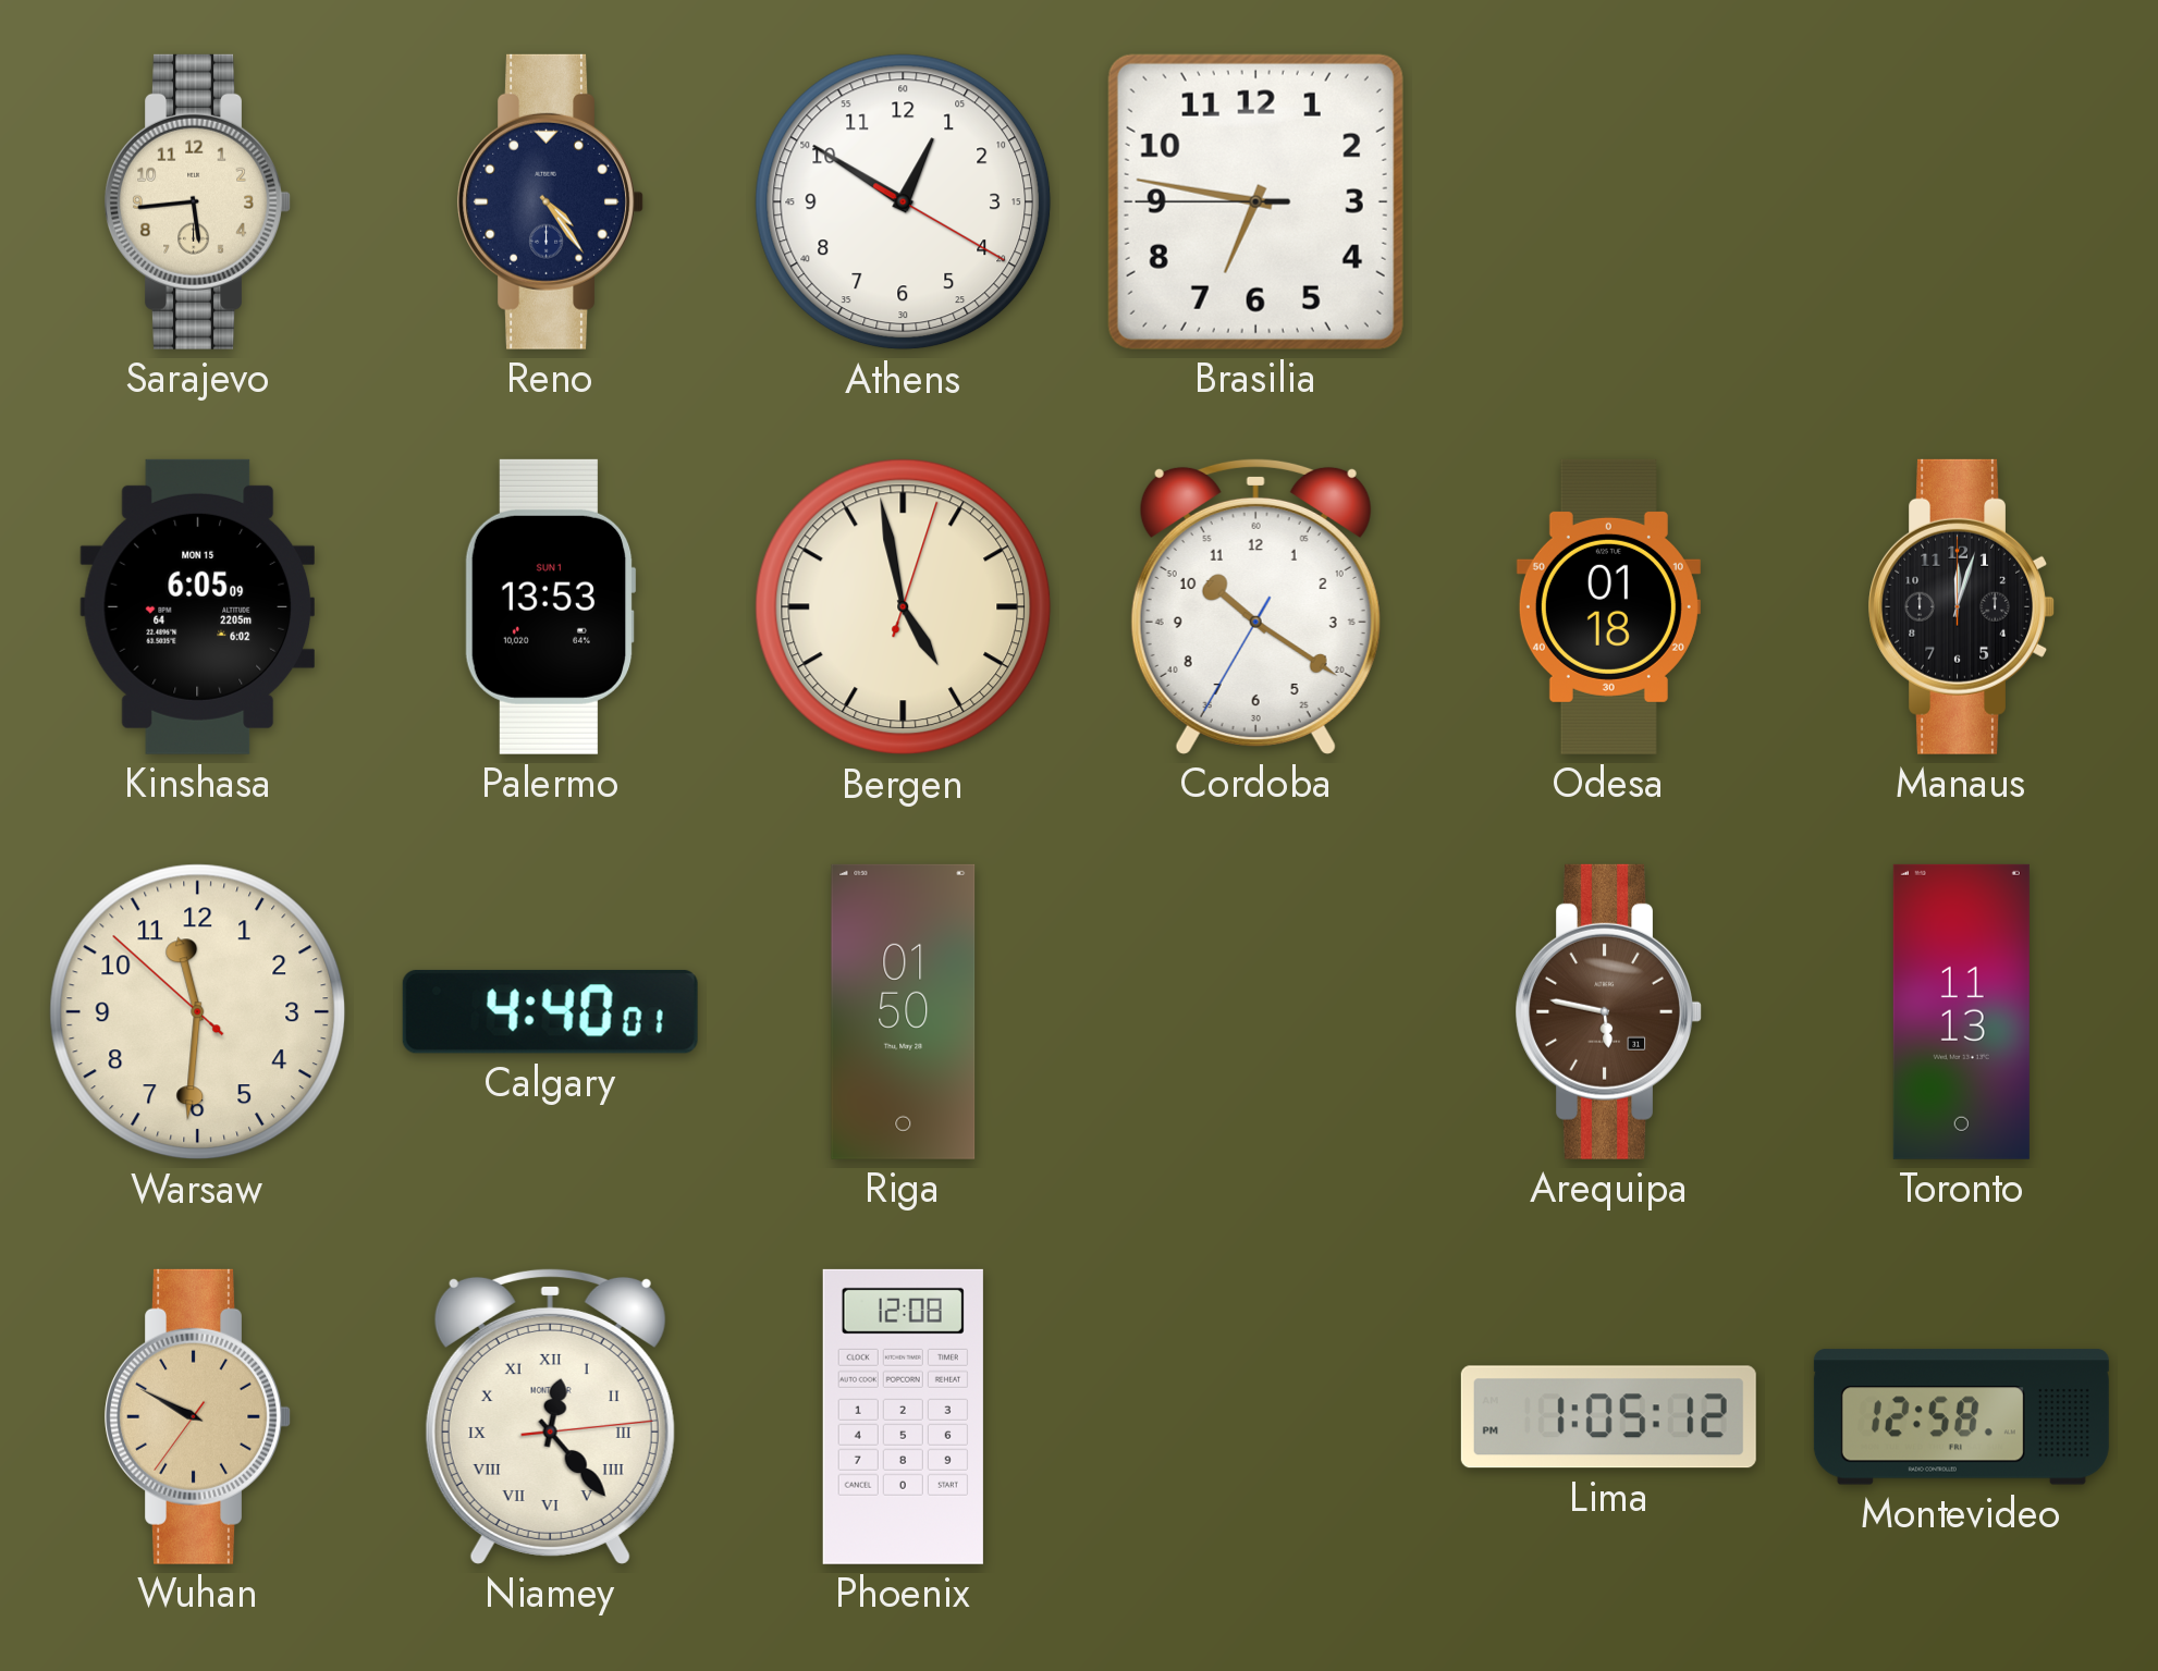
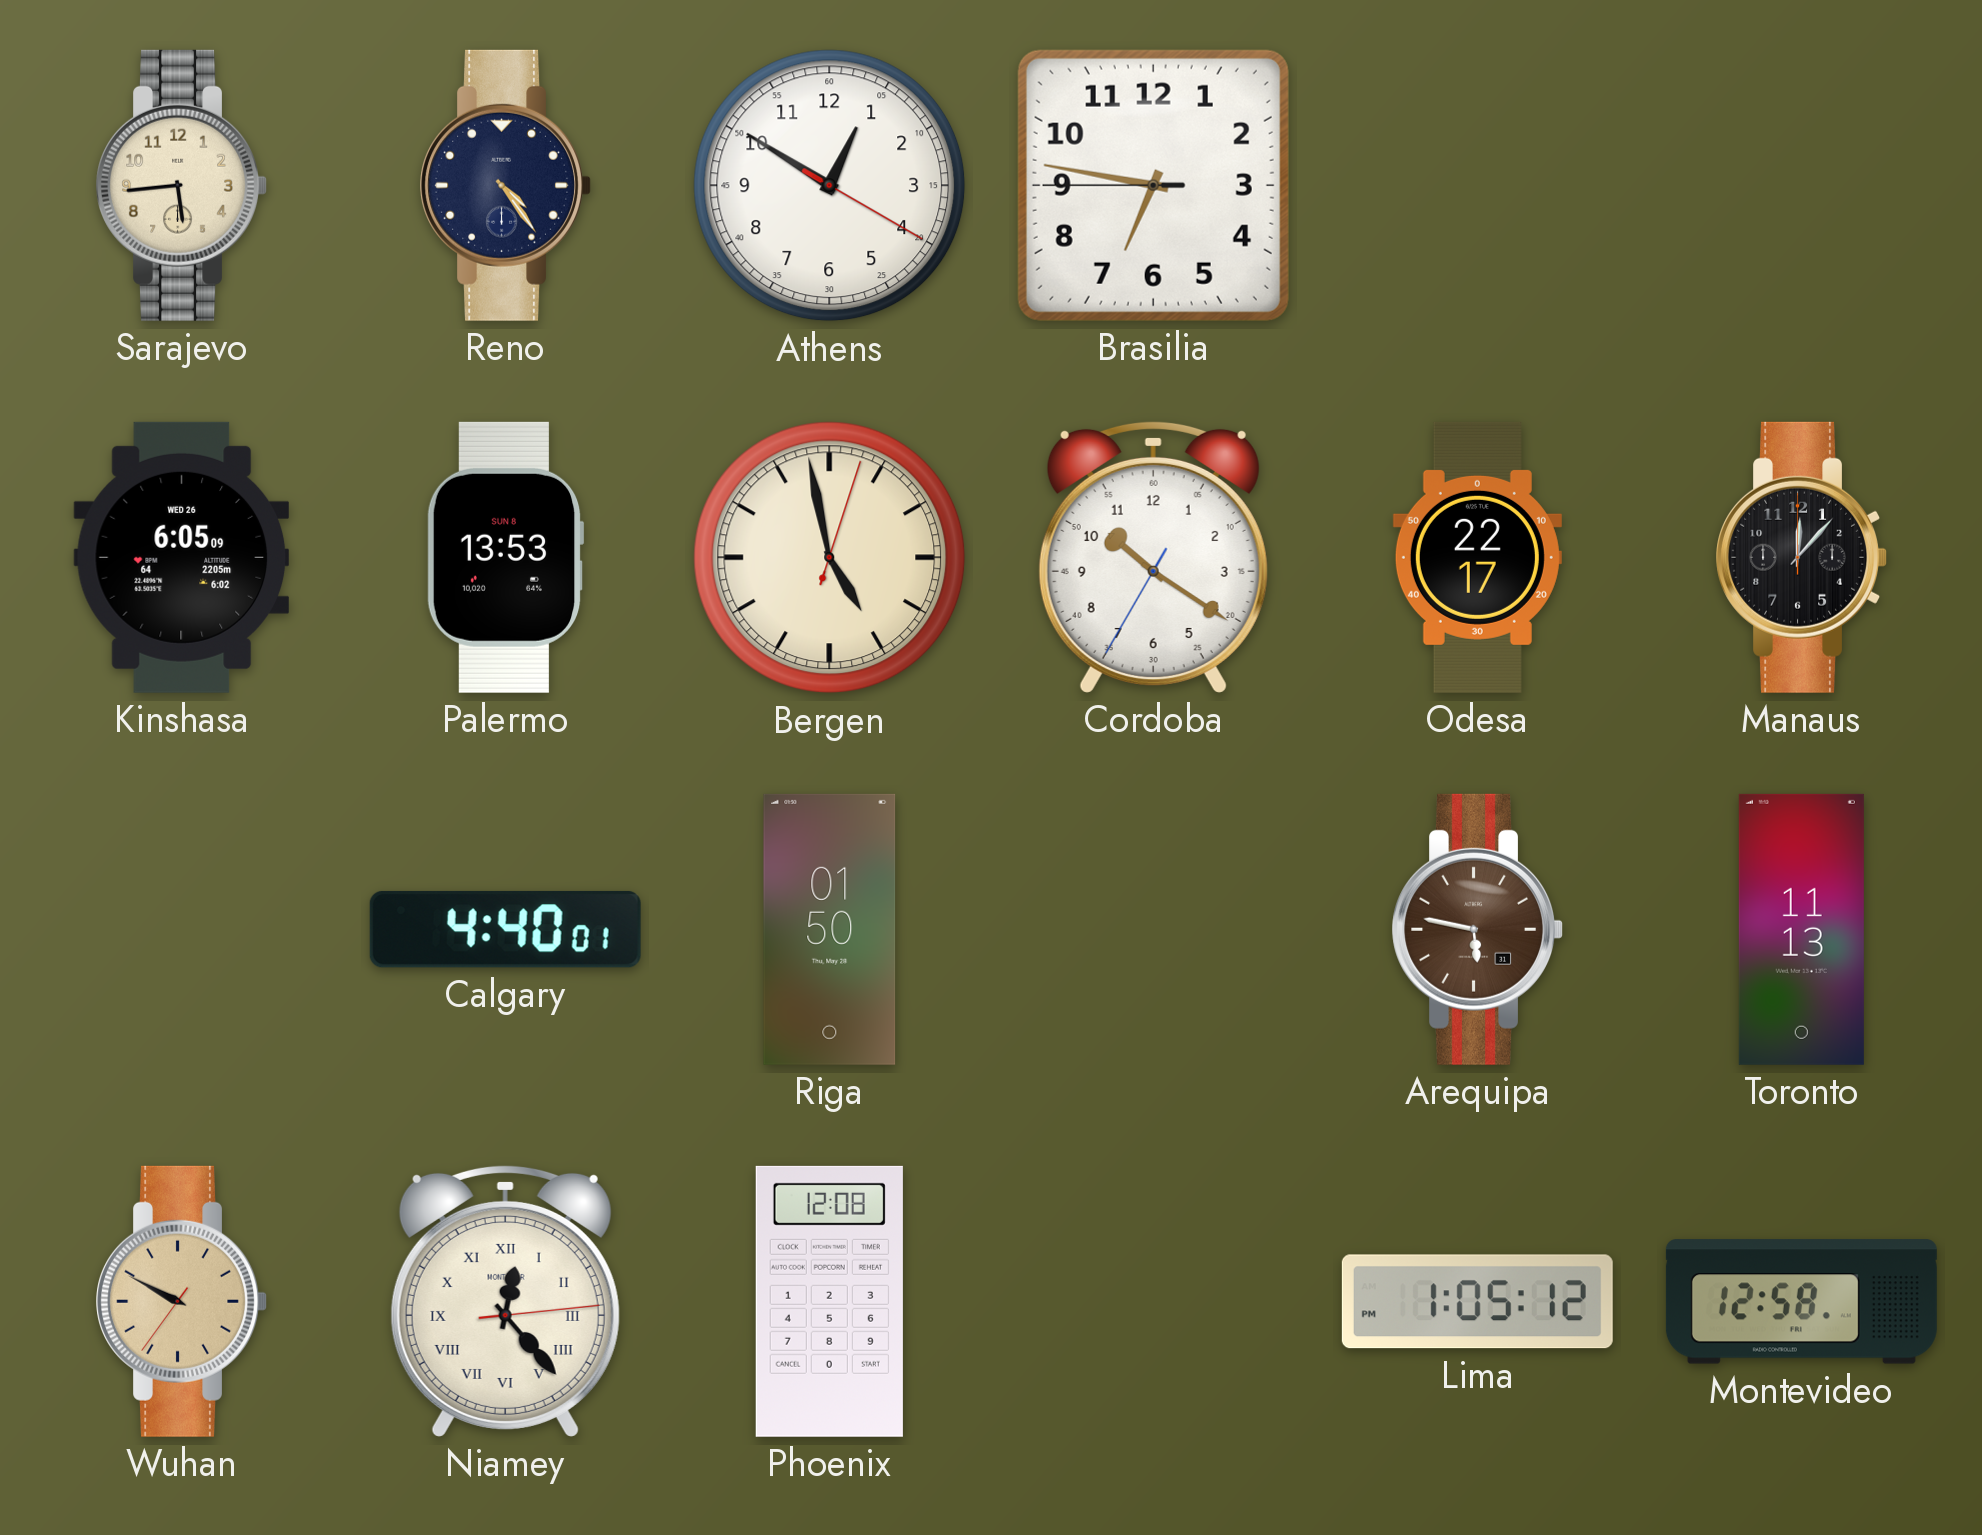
Kinshasa date: MON 15 -> WED 26
Palermo date: SUN 1 -> SUN 8
Odesa: 01:18 -> 22:17
Manaus: 12:03 -> 12:07
Warsaw: 11:30 -> none
